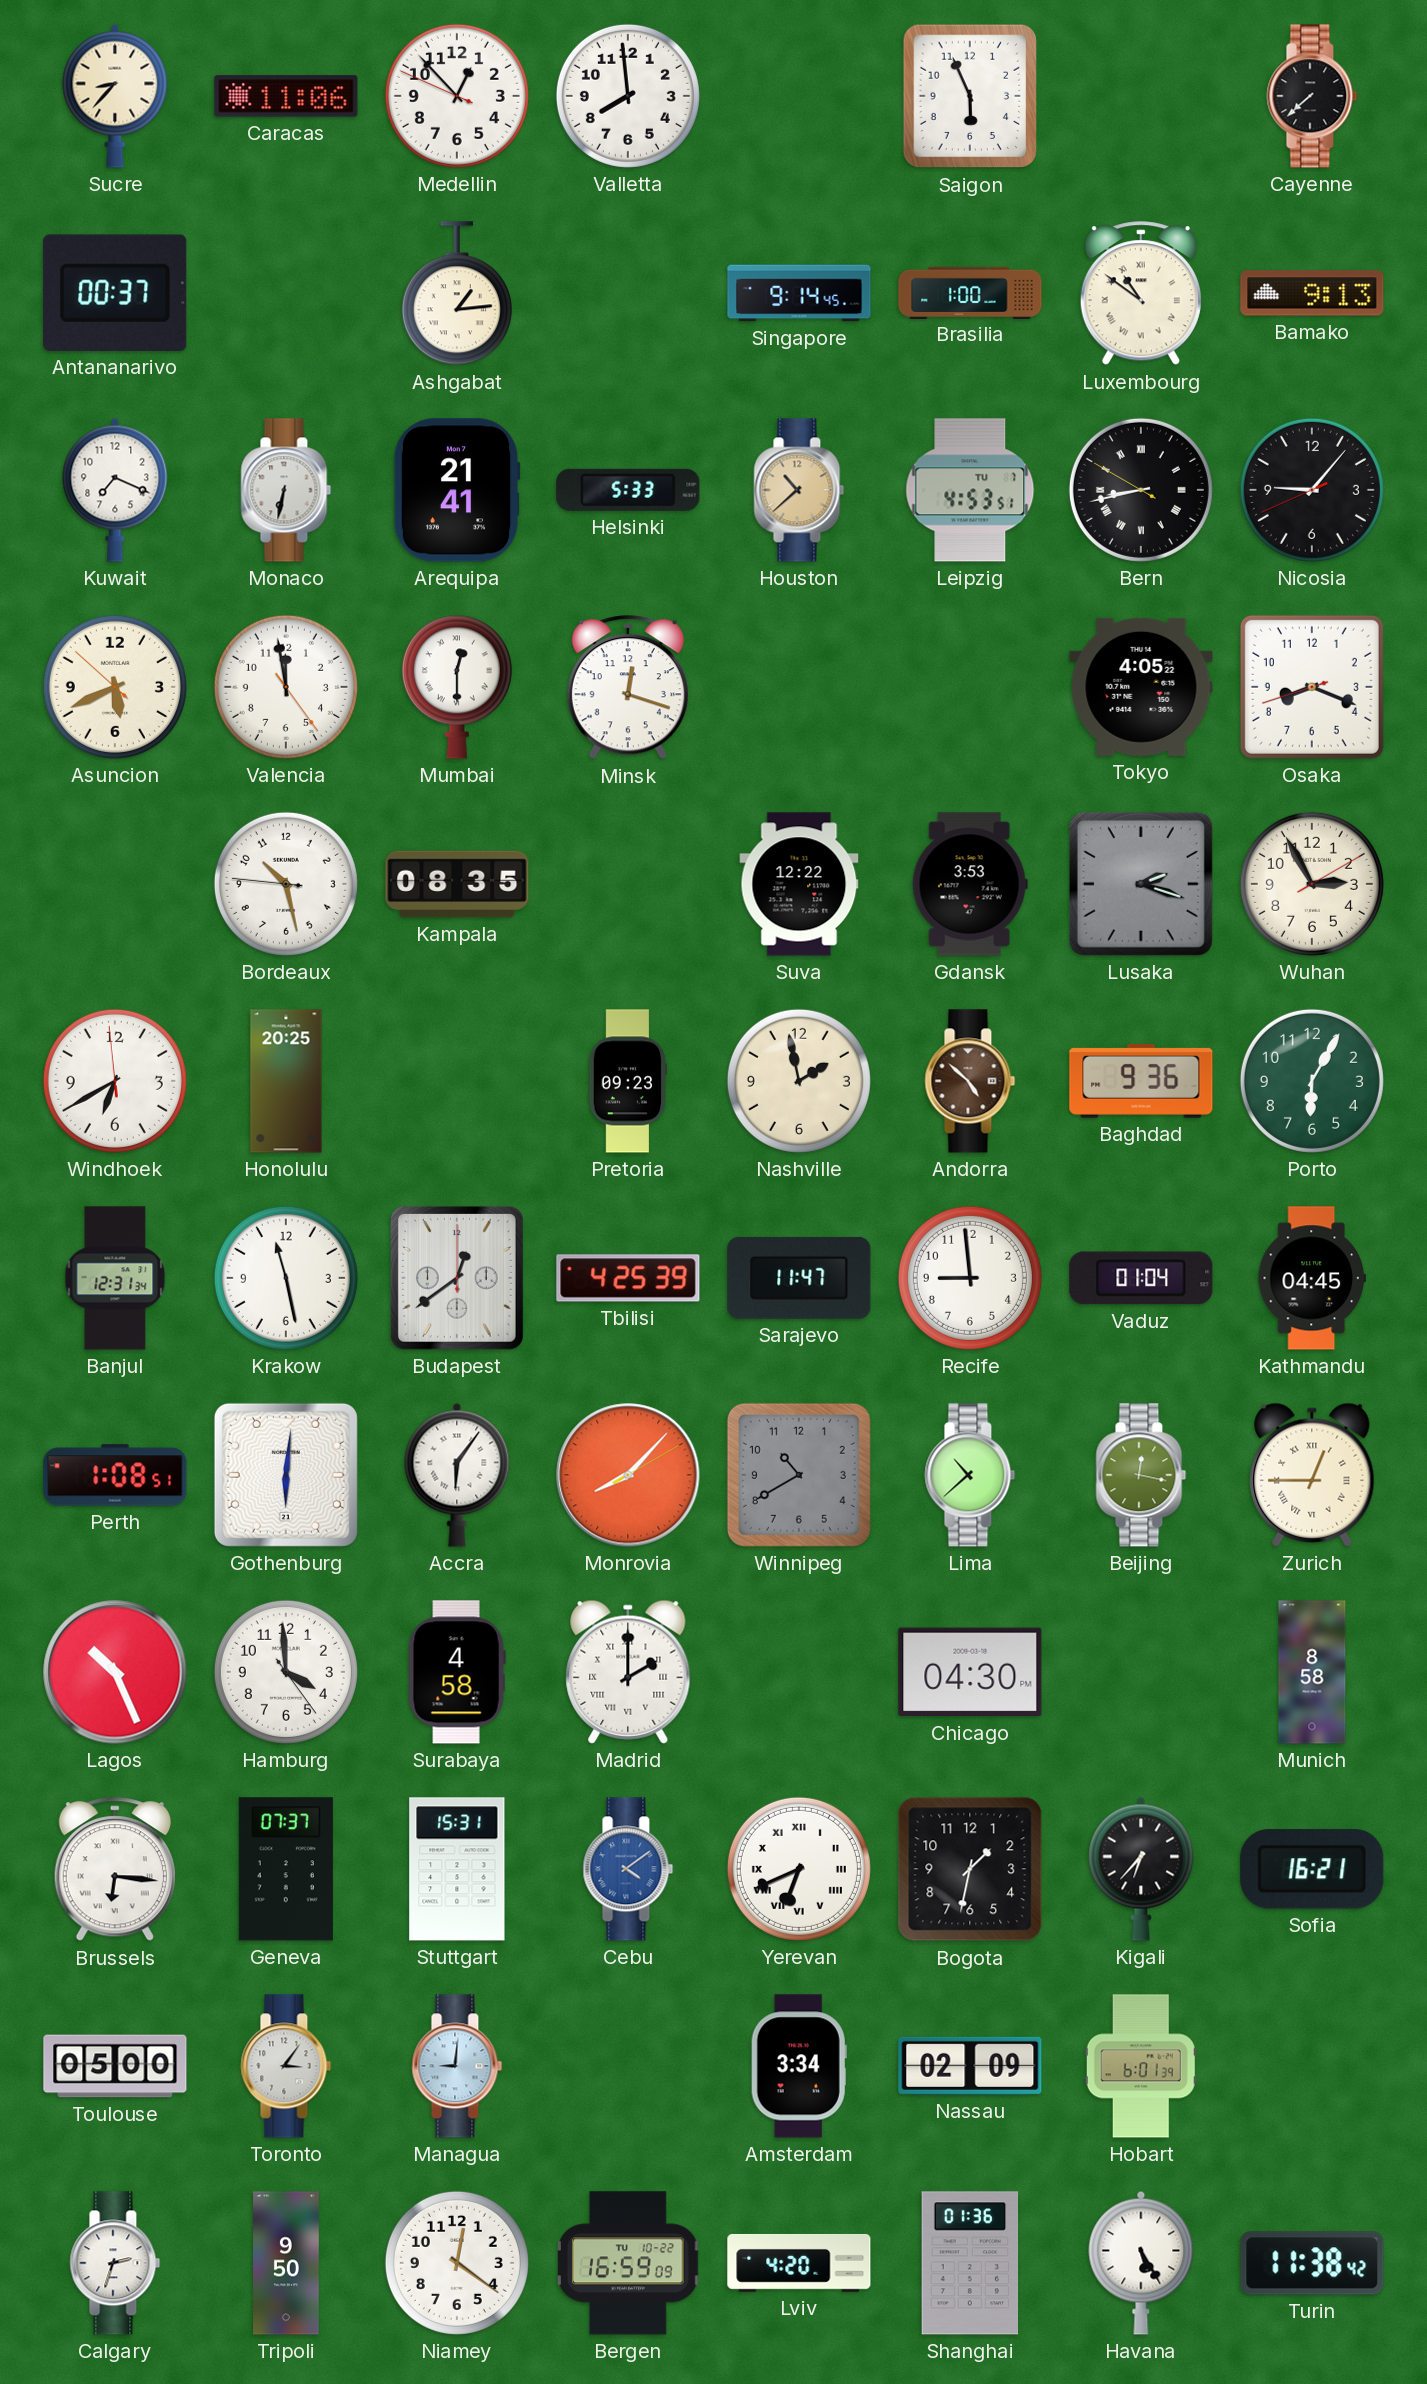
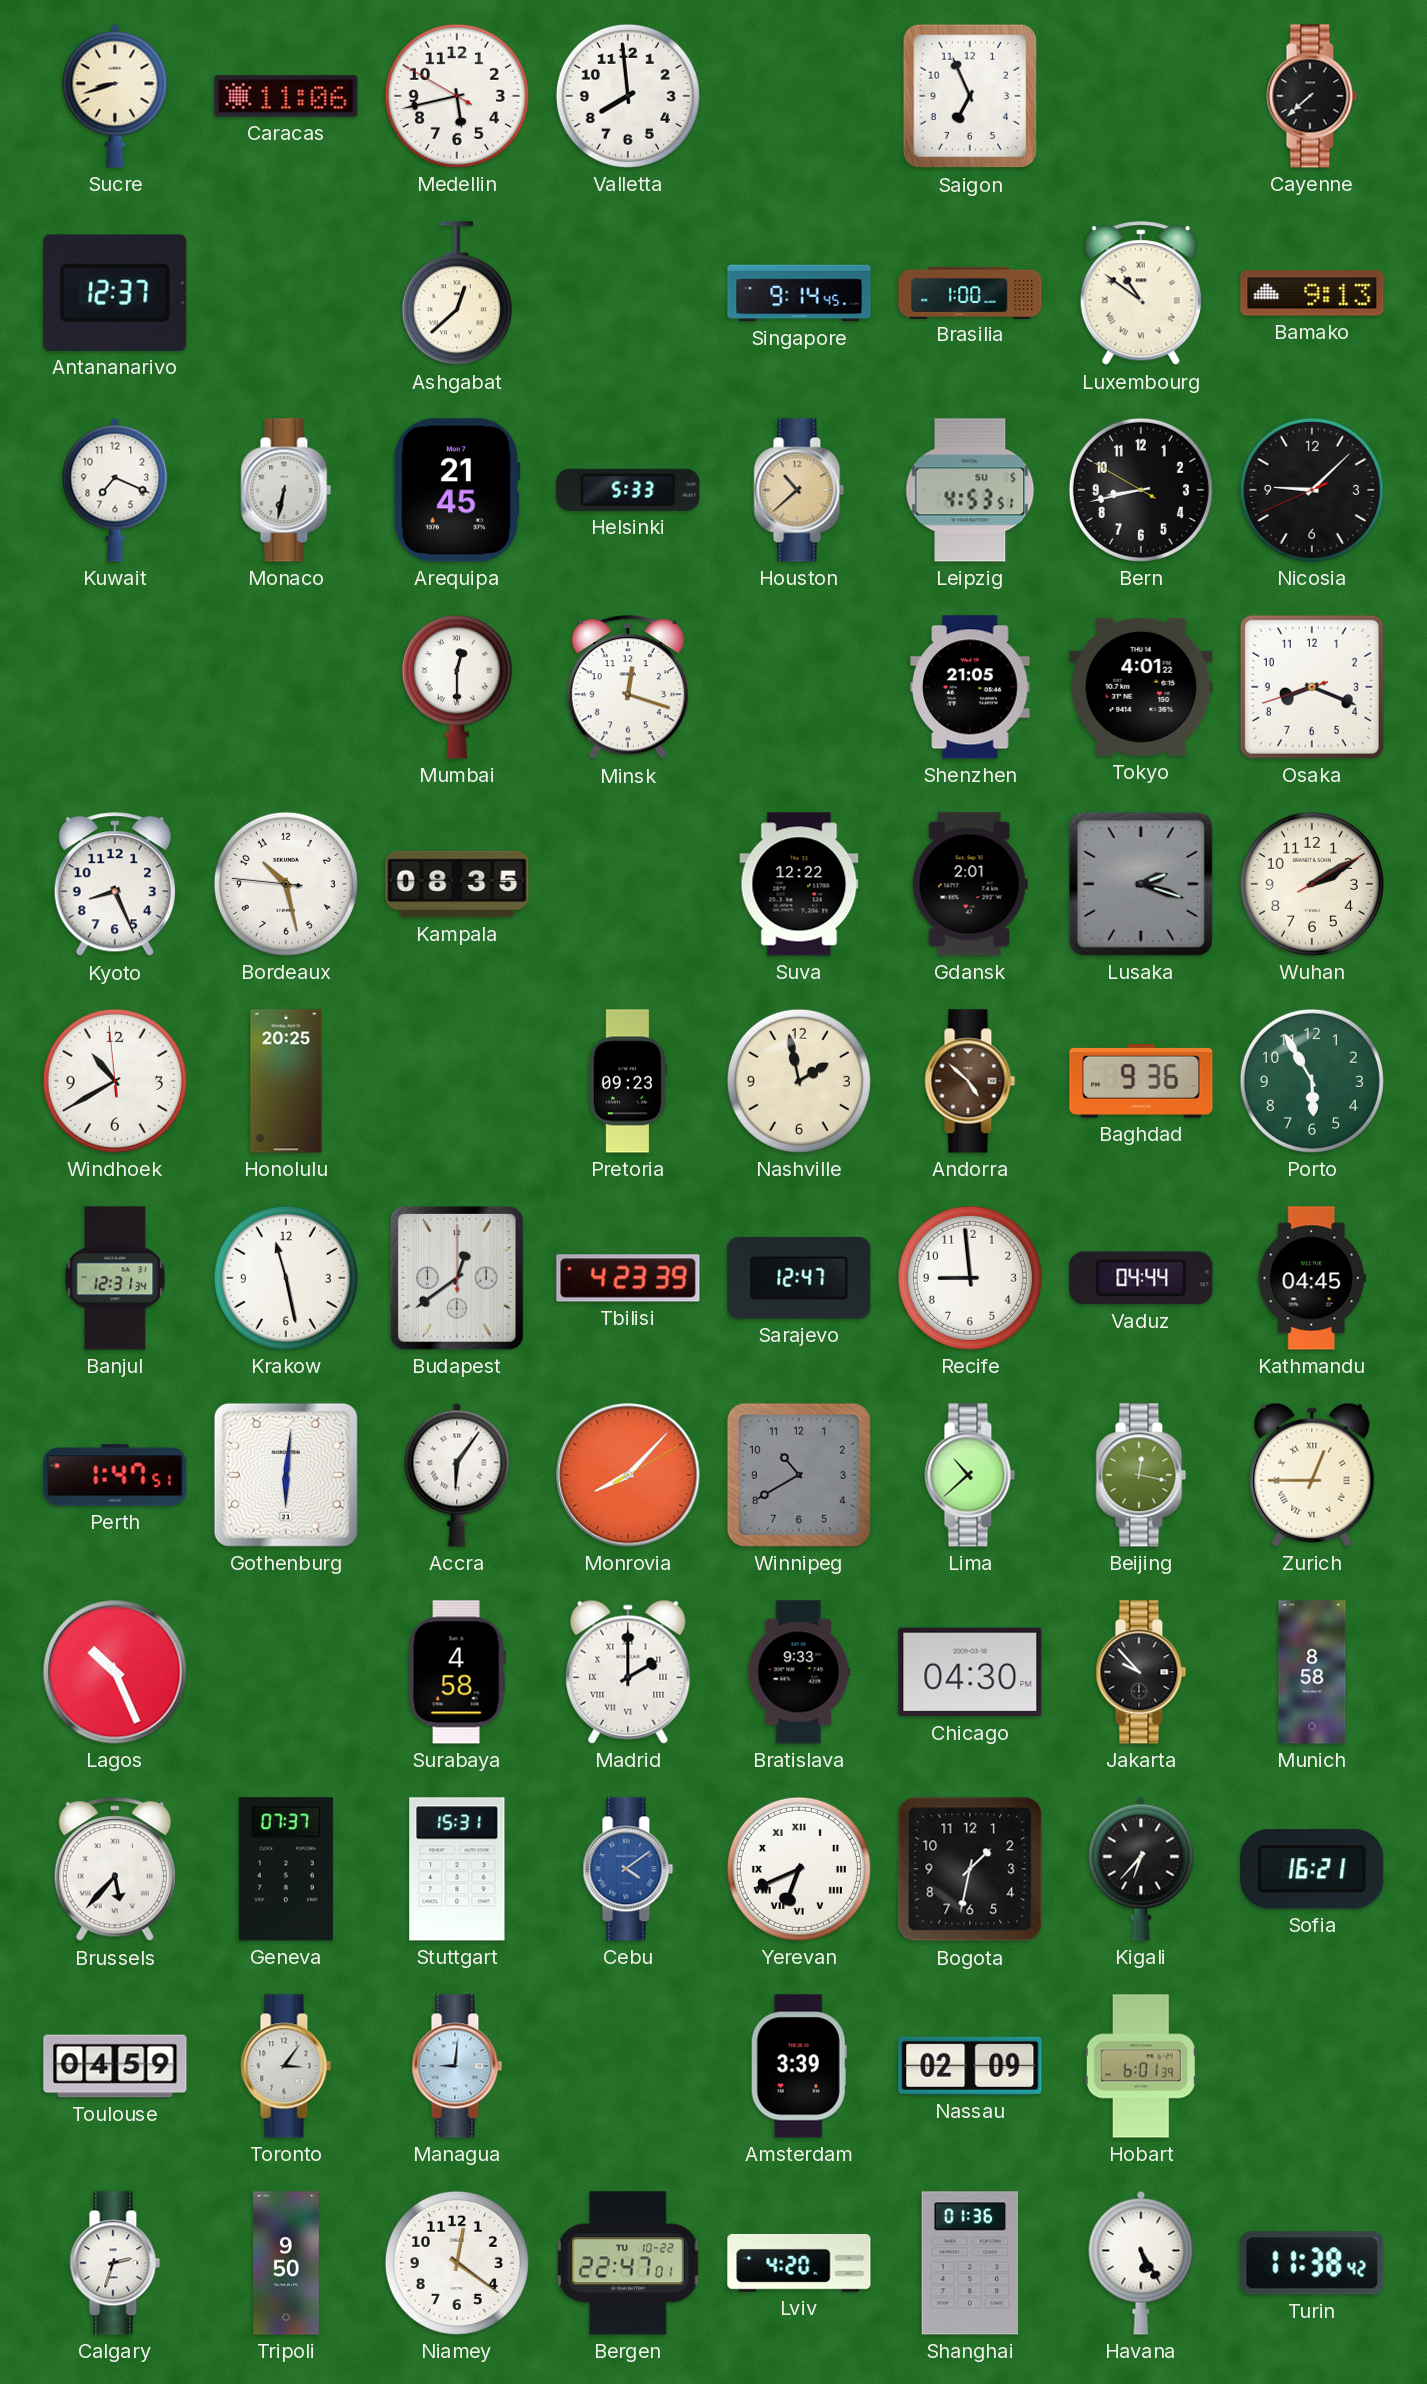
Sucre: 8:37 -> 8:42
Medellin: 12:52 -> 5:42
Saigon: 5:56 -> 6:56
Antananarivo: 00:37 -> 12:37
Ashgabat: 1:14 -> 12:38
Arequipa: 21:41 -> 21:45
Leipzig date: TU 7 -> SU 5
Bern numerals: Roman -> Arabic
Nicosia: 9:06 -> 9:07
Asuncion: 5:40 -> none
Valencia: 11:58 -> none
Shenzhen: none -> 21:05
Tokyo: 4:05 -> 4:01
Kyoto: none -> 8:26
Gdansk: 3:53 -> 2:01
Wuhan: 2:55 -> 2:10
Windhoek: 6:39 -> 10:39
Porto: 6:05 -> 5:55
Tbilisi: 4:25 -> 4:23
Sarajevo: 11:47 -> 12:47
Vaduz: 01:04 -> 04:44
Perth: 1:08 -> 1:47
Hamburg: 3:59 -> none
Bratislava: none -> 9:33
Jakarta: none -> 9:53
Brussels: 6:16 -> 5:37
Toulouse: 05:00 -> 04:59
Amsterdam: 3:34 -> 3:39
Bergen: 16:59 -> 22:47
